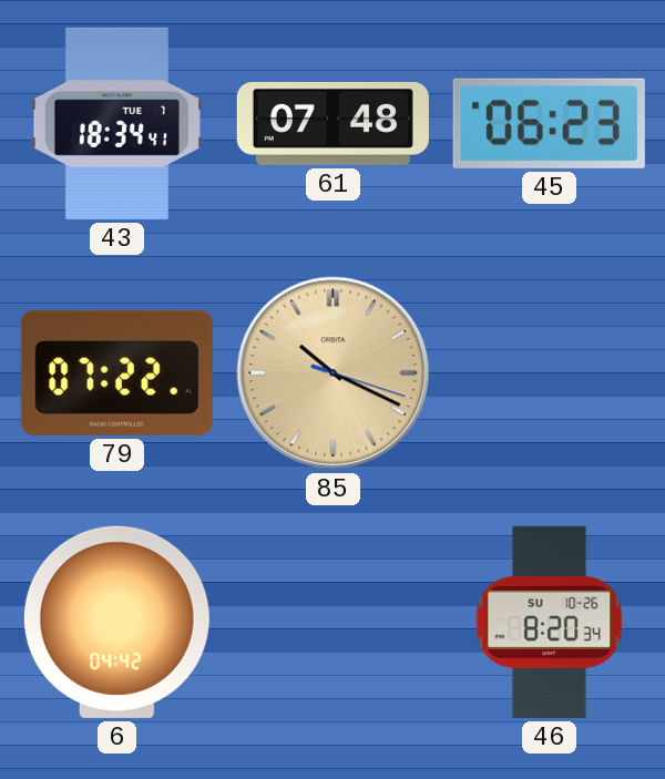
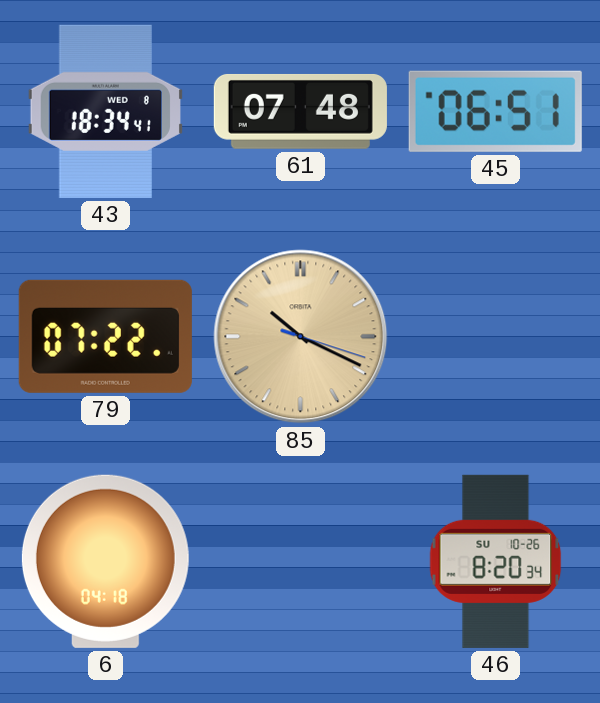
43 date: TUE 7 -> WED 8
45: 06:23 -> 06:51
6: 04:42 -> 04:18
